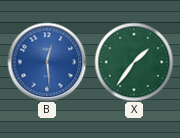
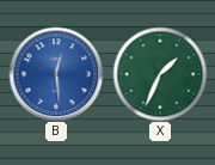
X: 1:36 -> 1:34
